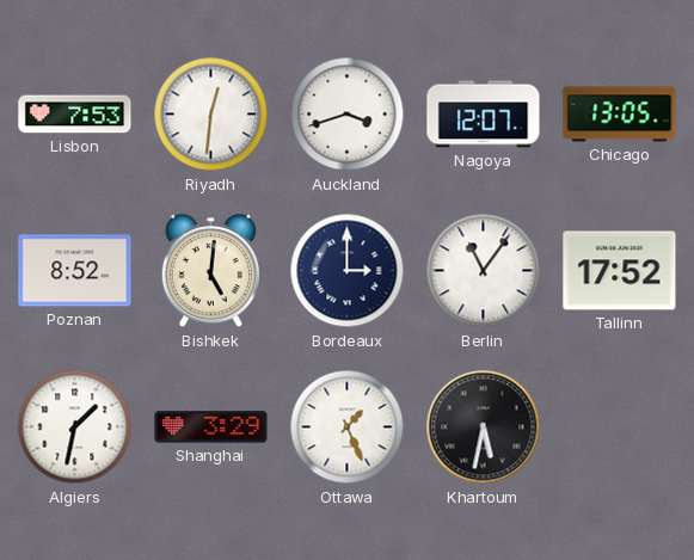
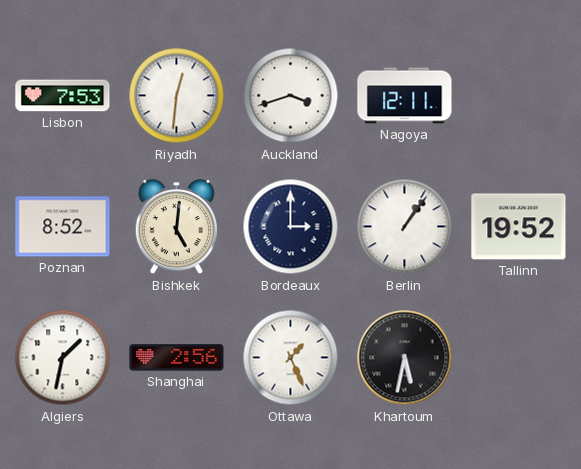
Nagoya: 12:07 -> 12:11
Chicago: 13:05 -> none
Berlin: 11:06 -> 1:06
Tallinn: 17:52 -> 19:52
Shanghai: 3:29 -> 2:56
